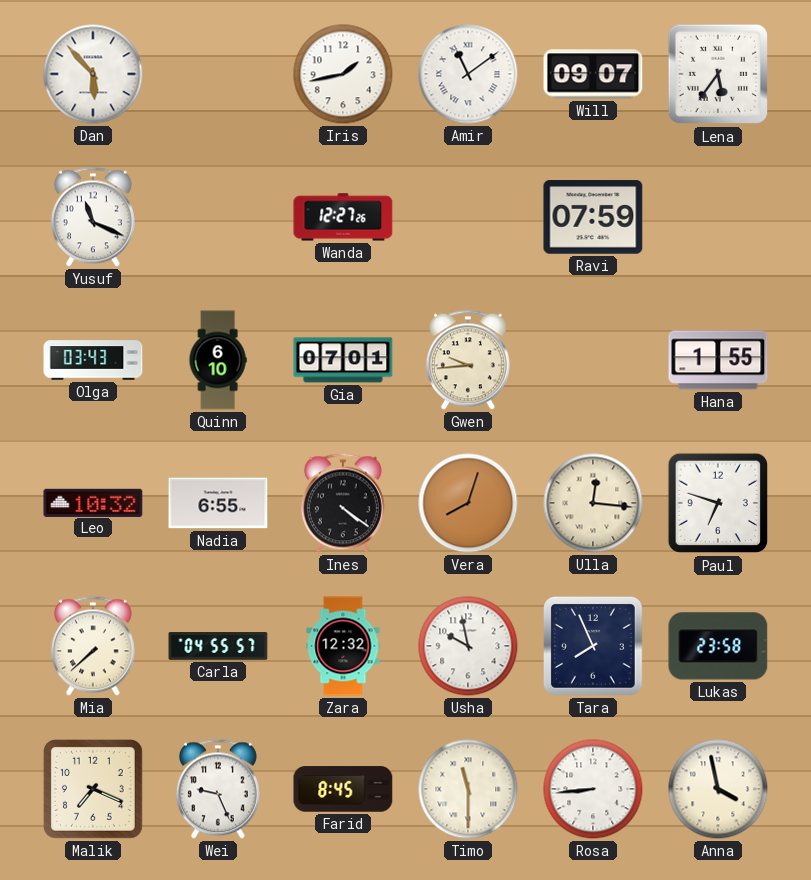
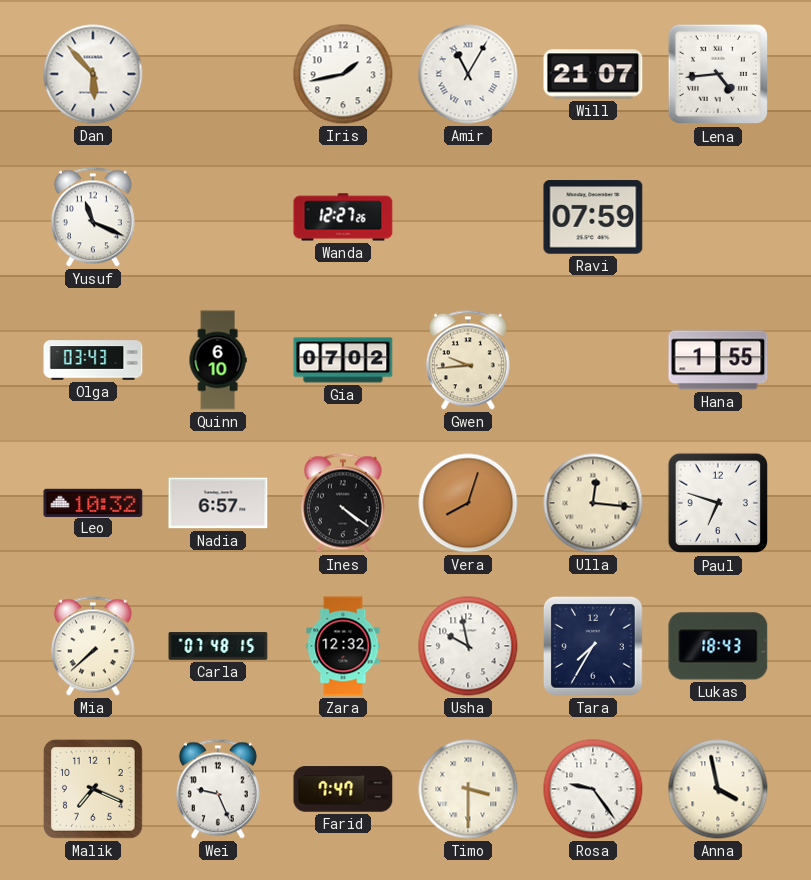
Amir: 11:09 -> 11:05
Will: 09:07 -> 21:07
Lena: 5:36 -> 4:44
Gia: 07:01 -> 07:02
Nadia: 6:55 -> 6:57
Carla: 04:55 -> 07:48
Tara: 7:56 -> 7:35
Lukas: 23:58 -> 18:43
Farid: 8:45 -> 7:47
Timo: 11:30 -> 3:30
Rosa: 8:44 -> 9:24
